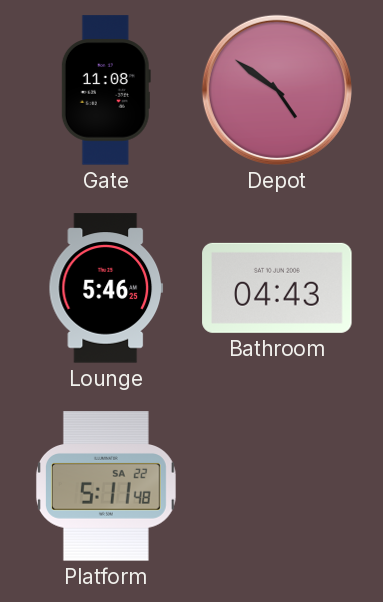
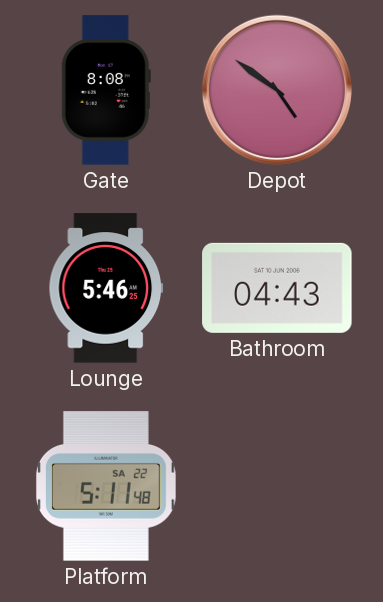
Gate: 11:08 -> 8:08
